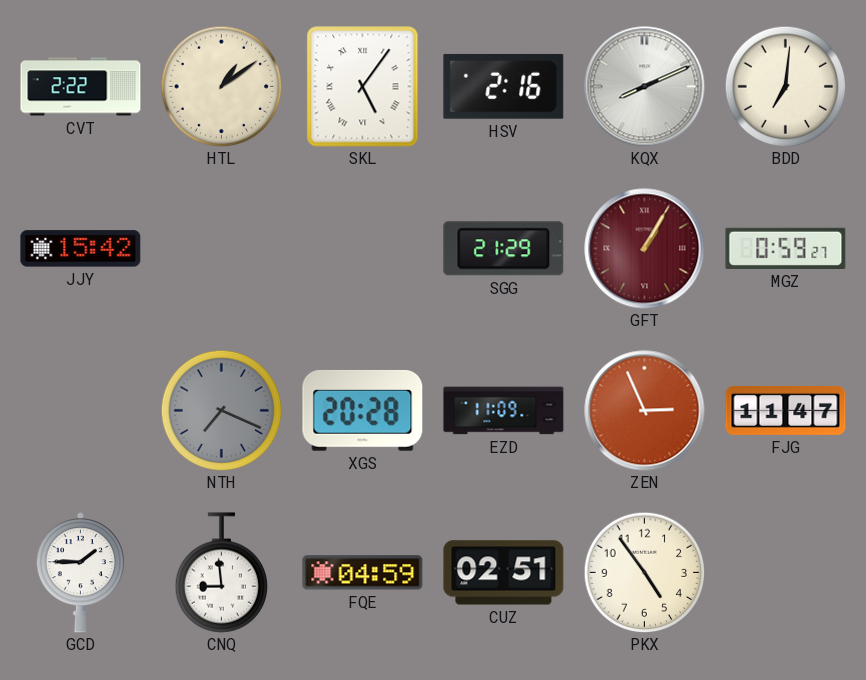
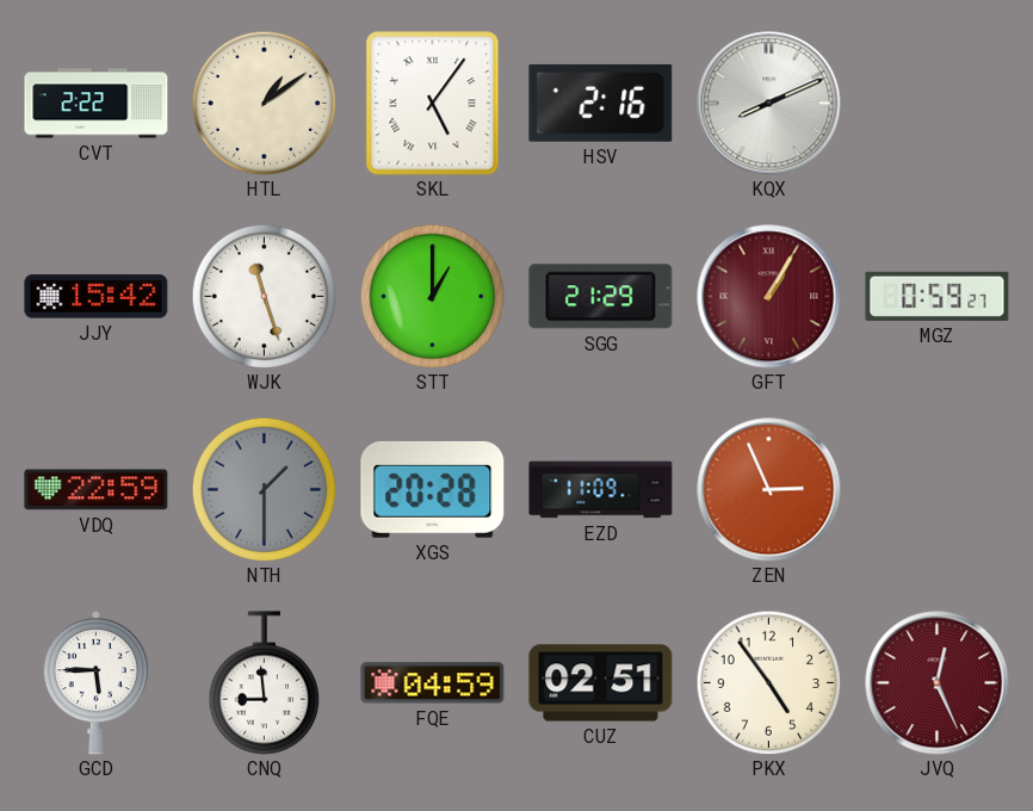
BDD: 7:01 -> none
WJK: none -> 11:27
STT: none -> 1:00
VDQ: none -> 22:59
NTH: 7:19 -> 1:30
FJG: 11:47 -> none
GCD: 1:45 -> 5:45
JVQ: none -> 12:26
